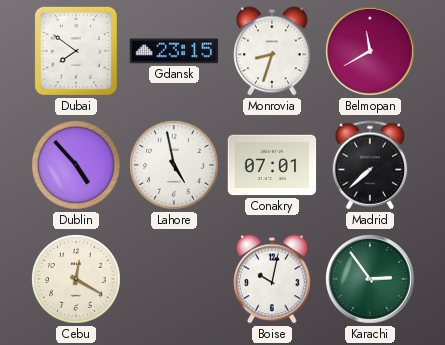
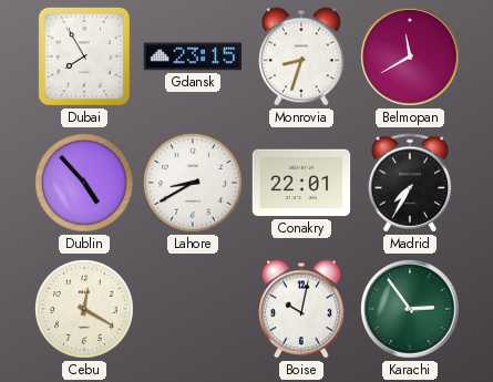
Dubai: 7:51 -> 7:55
Lahore: 4:58 -> 8:40
Conakry: 07:01 -> 22:01
Madrid: 7:38 -> 7:35
